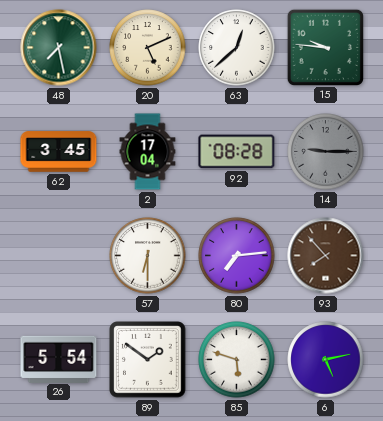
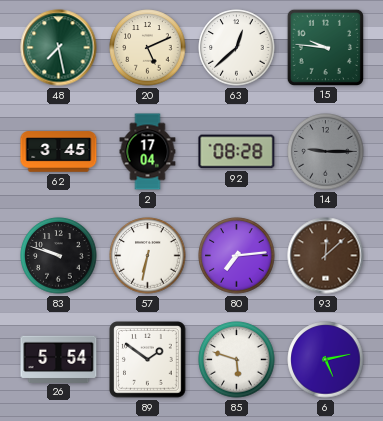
83: none -> 9:48
57: 6:30 -> 6:32
93: 7:53 -> 12:08
